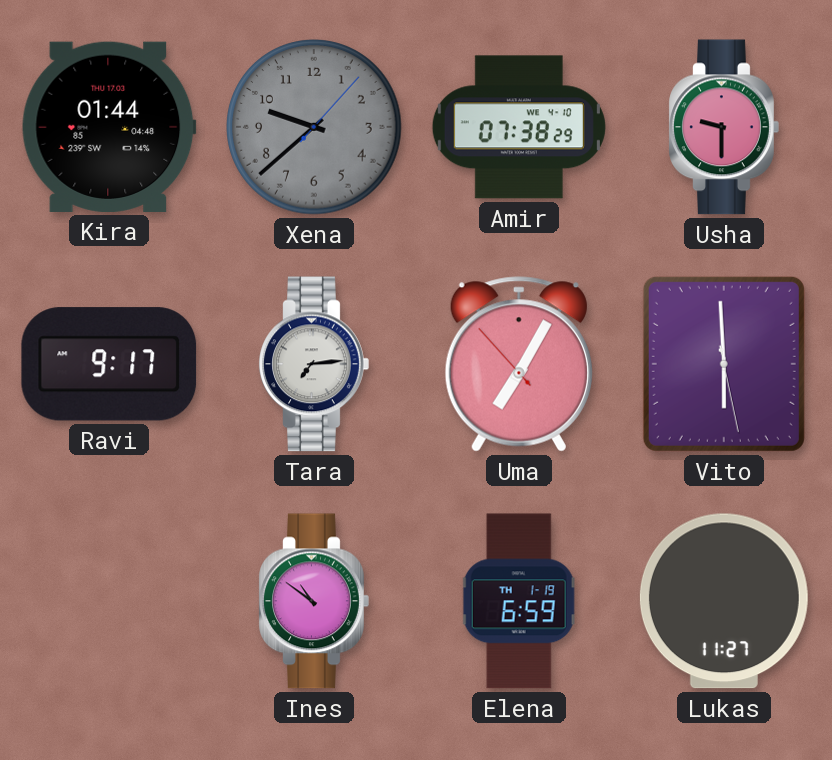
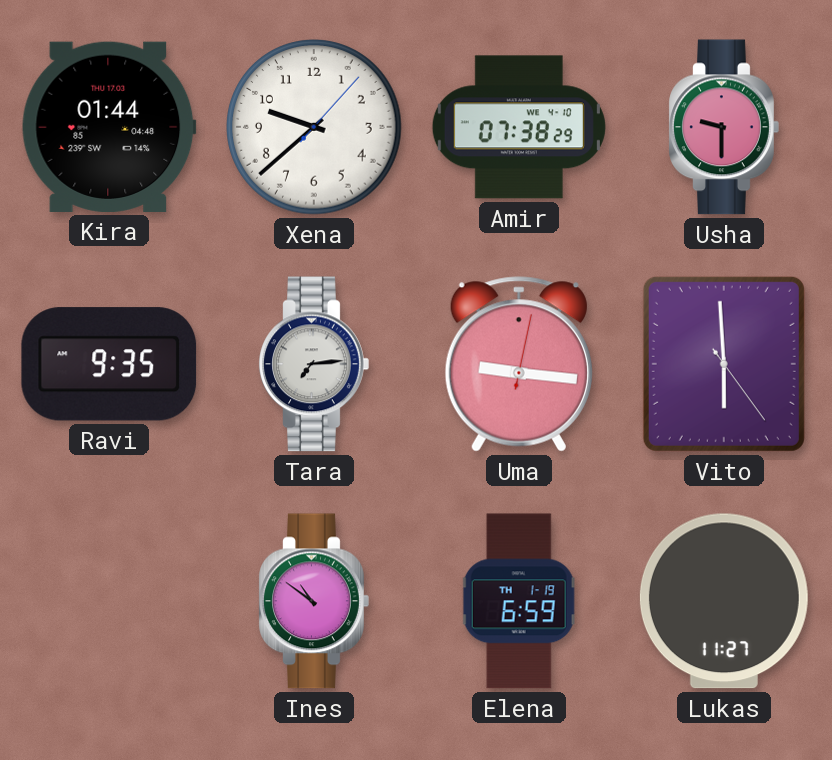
Xena dial: grey -> white
Ravi: 9:17 -> 9:35
Uma: 7:04 -> 9:16
Vito: 5:59:28 -> 5:59:24
